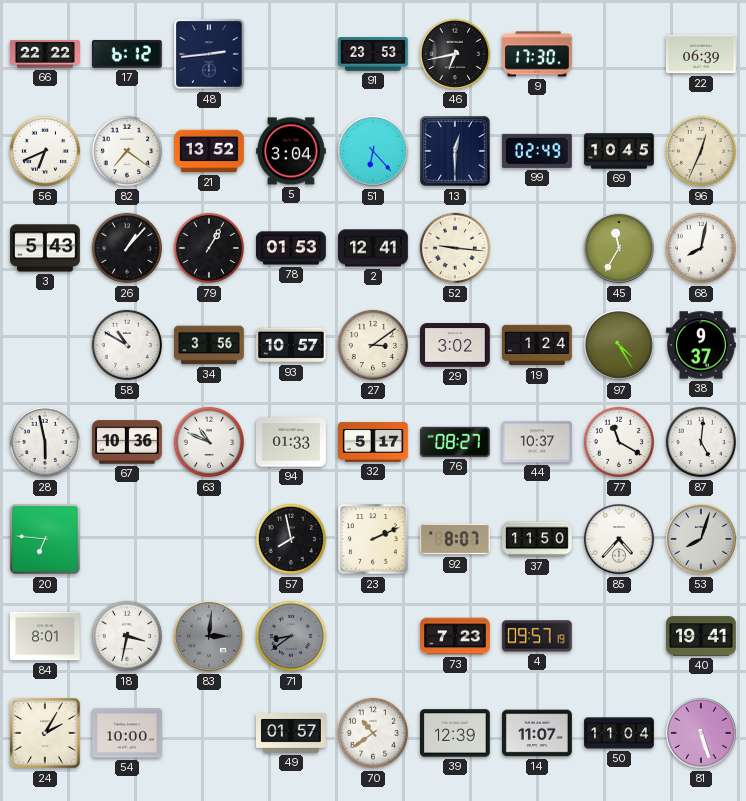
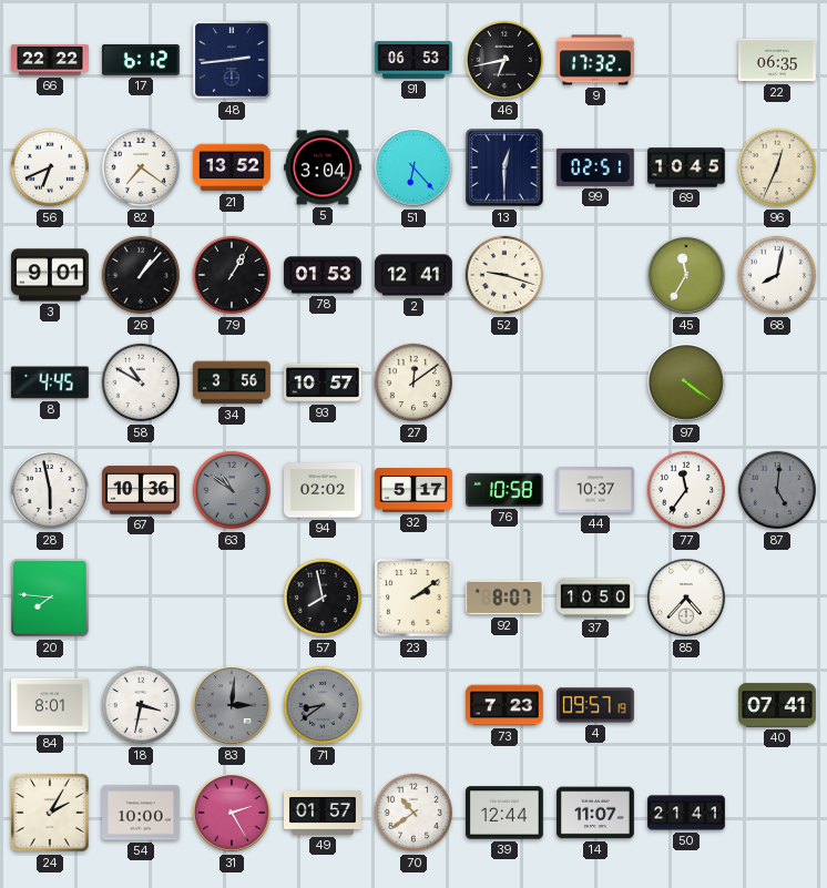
91: 23:53 -> 06:53
9: 17:30 -> 17:32
22: 06:39 -> 06:35
99: 02:49 -> 02:51
3: 5:43 -> 9:01
52: 9:16 -> 9:18
8: none -> 4:45
27: 3:09 -> 12:09
29: 3:02 -> none
19: 1:24 -> none
97: 4:25 -> 4:21
38: 9:37 -> none
63: 10:49 -> 10:51
63 dial: white -> grey
94: 01:33 -> 02:02
76: 08:27 -> 10:58
77: 11:20 -> 11:36
87 dial: white -> grey
20: 6:46 -> 7:46
23: 2:11 -> 2:09
37: 11:50 -> 10:50
53: 8:03 -> none
40: 19:41 -> 07:41
31: none -> 2:25
39: 12:39 -> 12:44
50: 11:04 -> 21:41
81: 5:27 -> none
